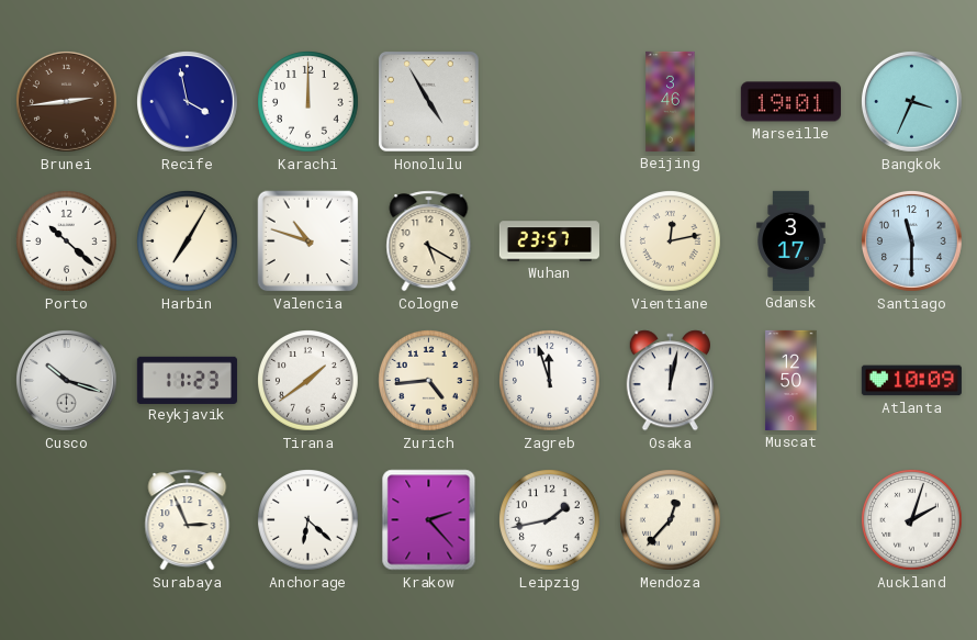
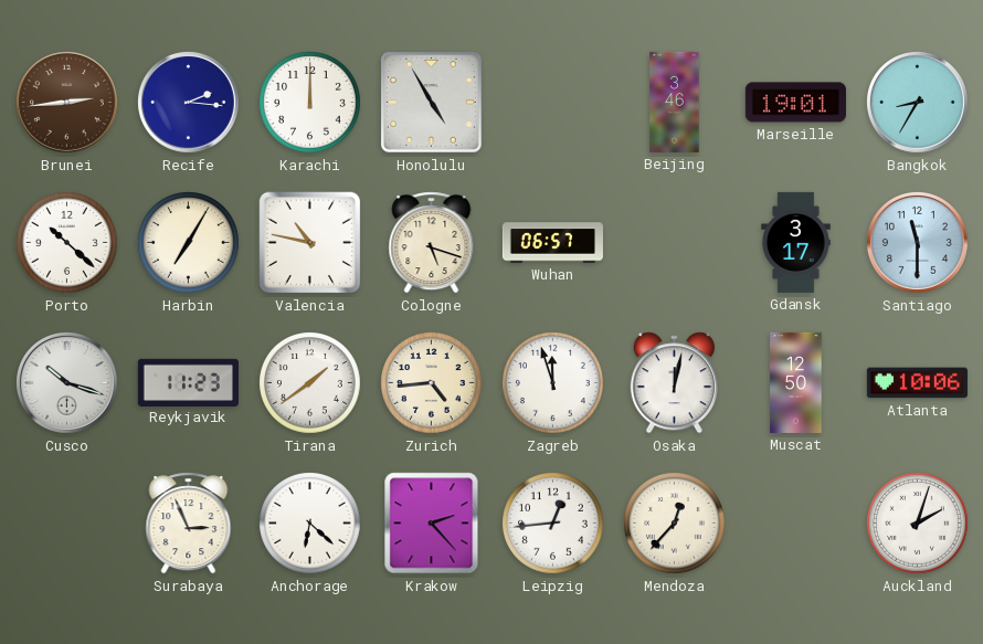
Recife: 3:58 -> 2:16
Bangkok: 3:34 -> 8:35
Valencia: 10:48 -> 10:47
Cologne: 5:20 -> 5:18
Wuhan: 23:57 -> 06:57
Vientiane: 12:13 -> none
Atlanta: 10:09 -> 10:06
Leipzig: 1:43 -> 12:44
